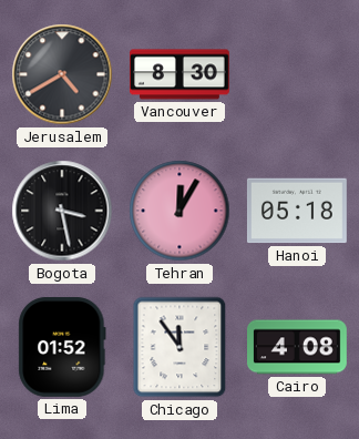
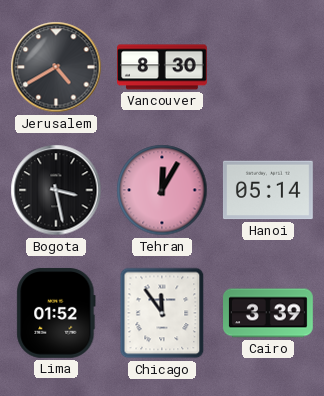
Hanoi: 05:18 -> 05:14
Cairo: 4:08 -> 3:39
